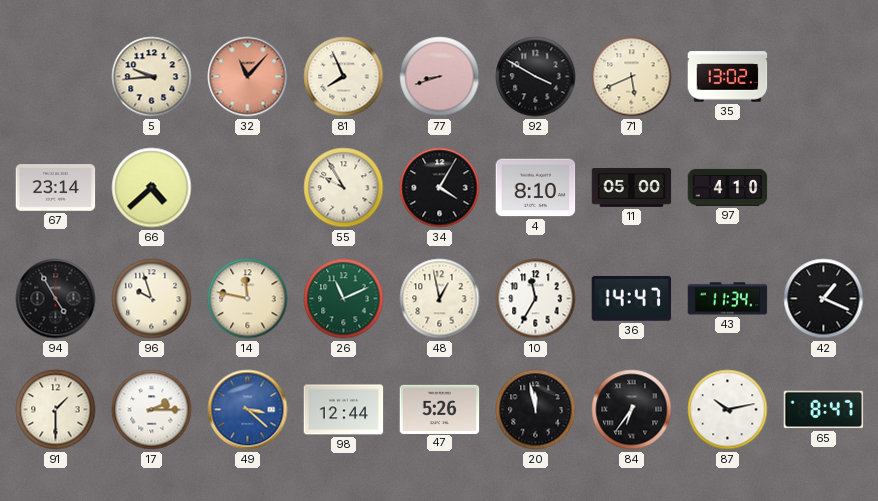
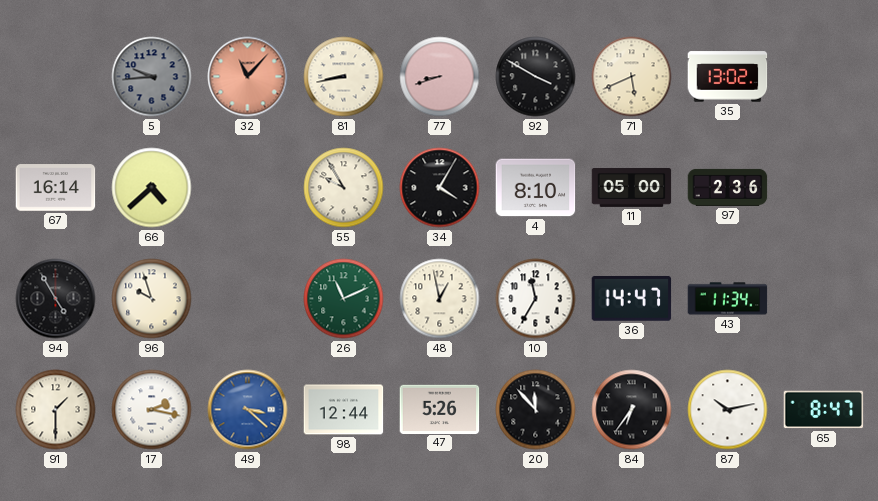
5 dial: cream -> grey
81: 7:56 -> 8:43
67: 23:14 -> 16:14
97: 4:10 -> 2:36
14: 11:47 -> none
42: 1:19 -> none
17: 2:15 -> 2:17
20: 11:58 -> 11:53
